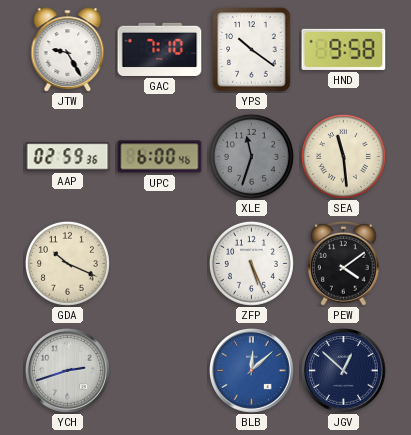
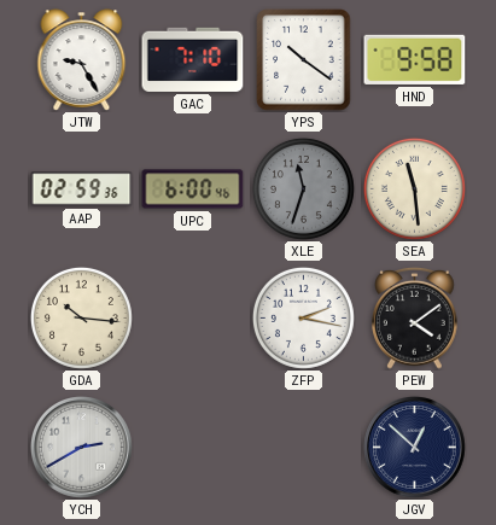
GDA: 10:19 -> 10:16
ZFP: 5:26 -> 2:17
YCH: 2:42 -> 2:40
BLB: 12:08 -> none
